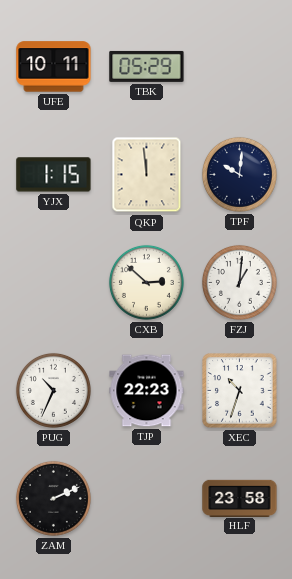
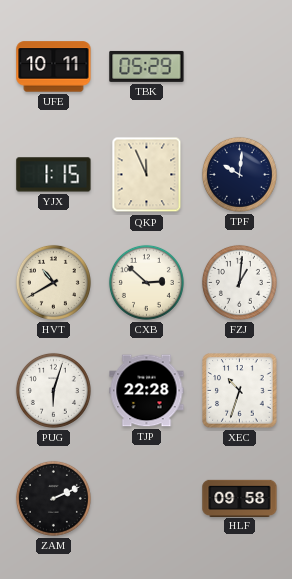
QKP: 11:59 -> 11:56
HVT: none -> 10:40
PUG: 10:34 -> 6:03
TJP: 22:23 -> 22:28
HLF: 23:58 -> 09:58
